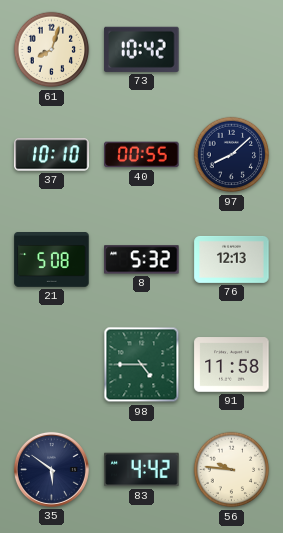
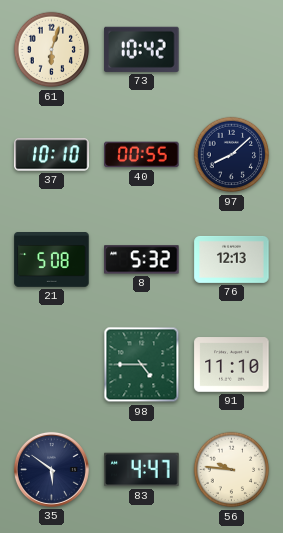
61: 8:03 -> 6:03
91: 11:58 -> 11:10
83: 4:42 -> 4:47
